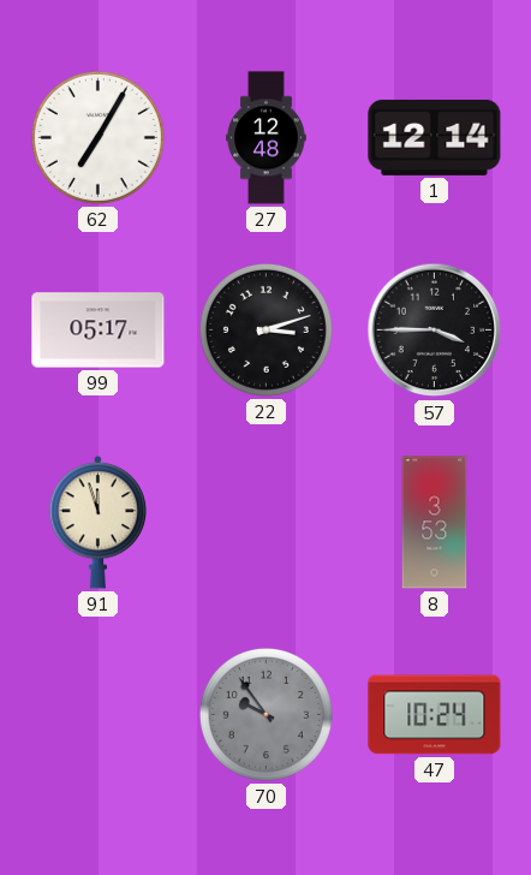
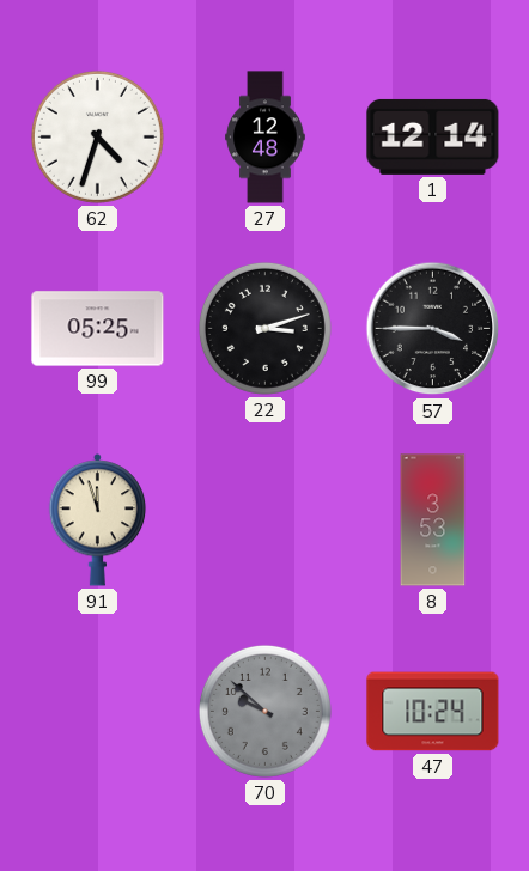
62: 7:05 -> 4:33
99: 05:17 -> 05:25
70: 9:54 -> 9:52
